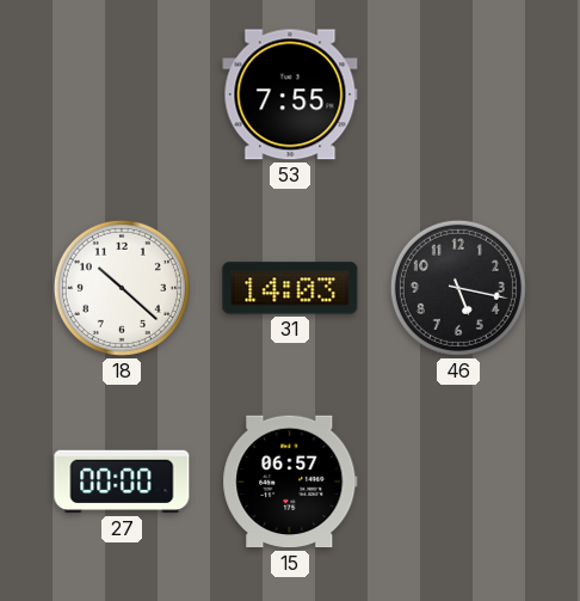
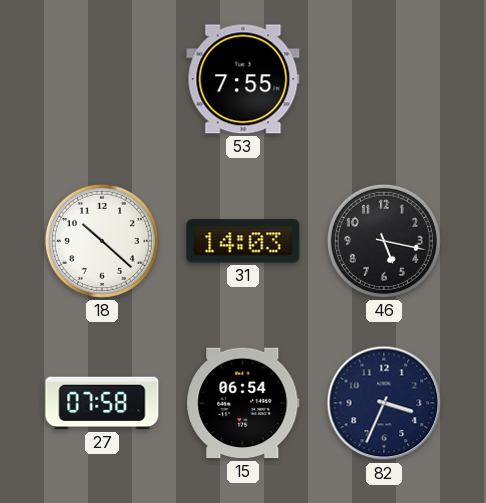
27: 00:00 -> 07:58
15: 06:57 -> 06:54
82: none -> 3:34
